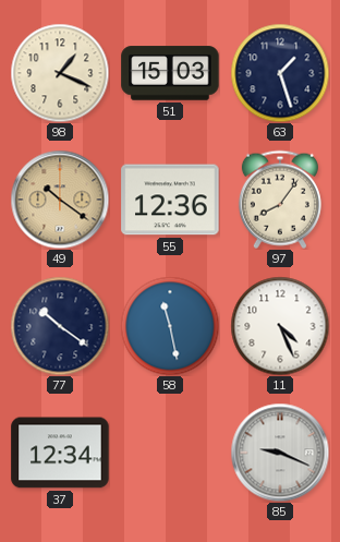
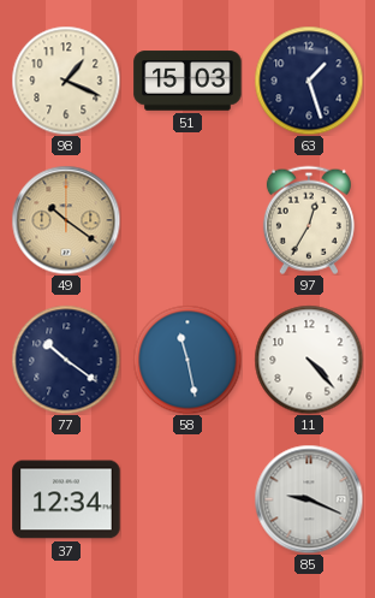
55: 12:36 -> none
97: 8:06 -> 12:35
11: 4:26 -> 4:23
